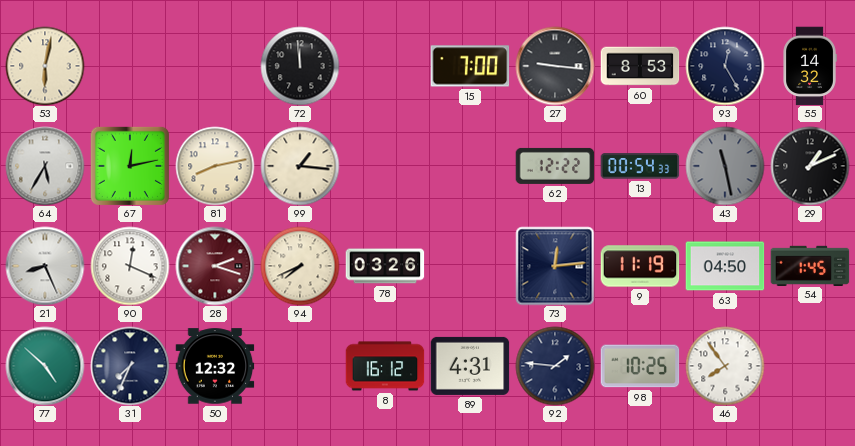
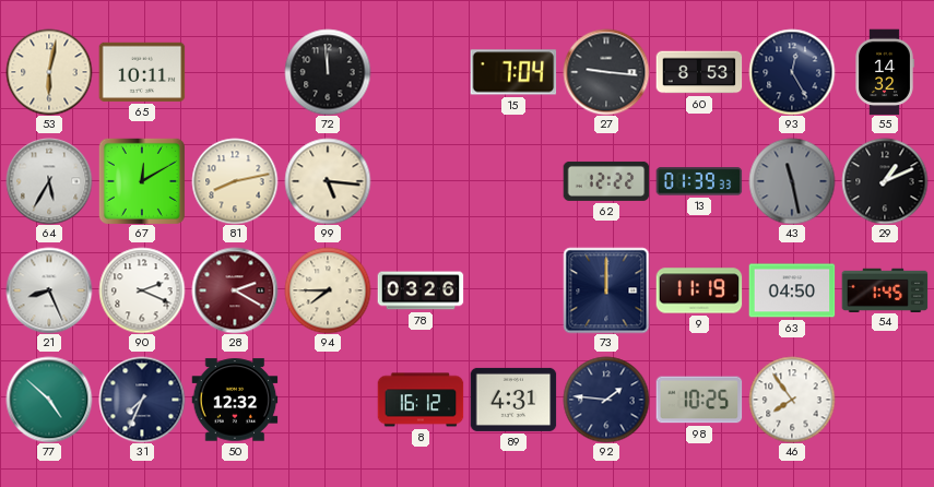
65: none -> 10:11
15: 7:00 -> 7:04
67: 12:13 -> 12:10
99: 1:16 -> 5:16
13: 00:54 -> 01:39
90: 12:19 -> 2:19
28: 2:18 -> 2:20
94: 7:41 -> 7:45
73: 12:14 -> 12:00
